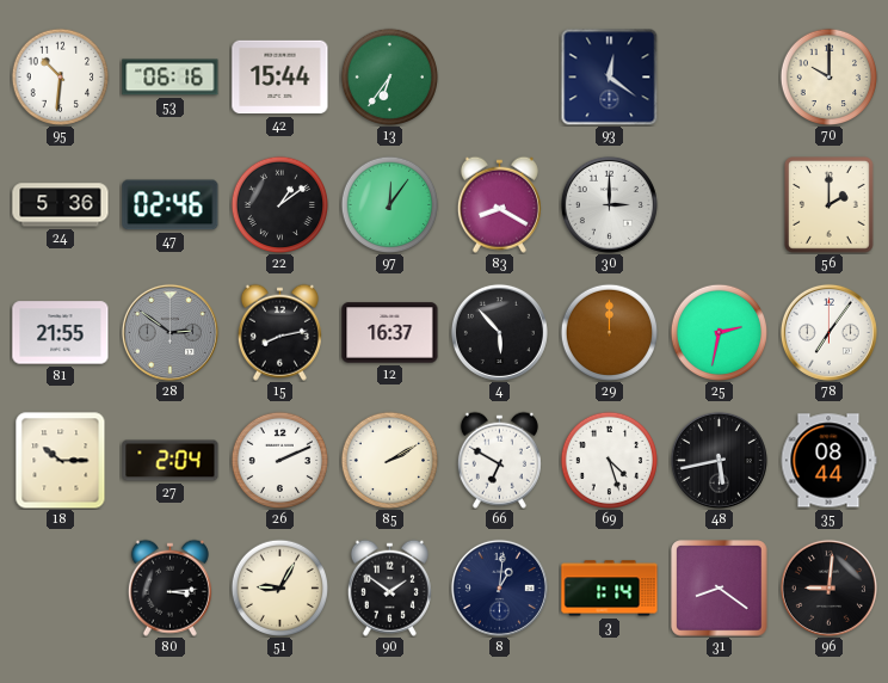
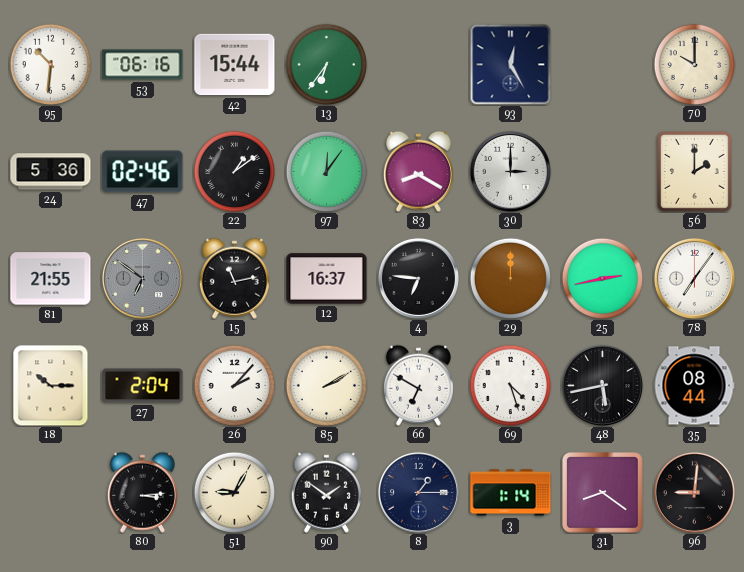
93: 12:21 -> 12:25
28: 2:51 -> 6:51
15: 8:13 -> 11:13
4: 5:53 -> 6:46
25: 2:32 -> 2:43
26: 2:11 -> 2:07
8: 1:01 -> 1:15
